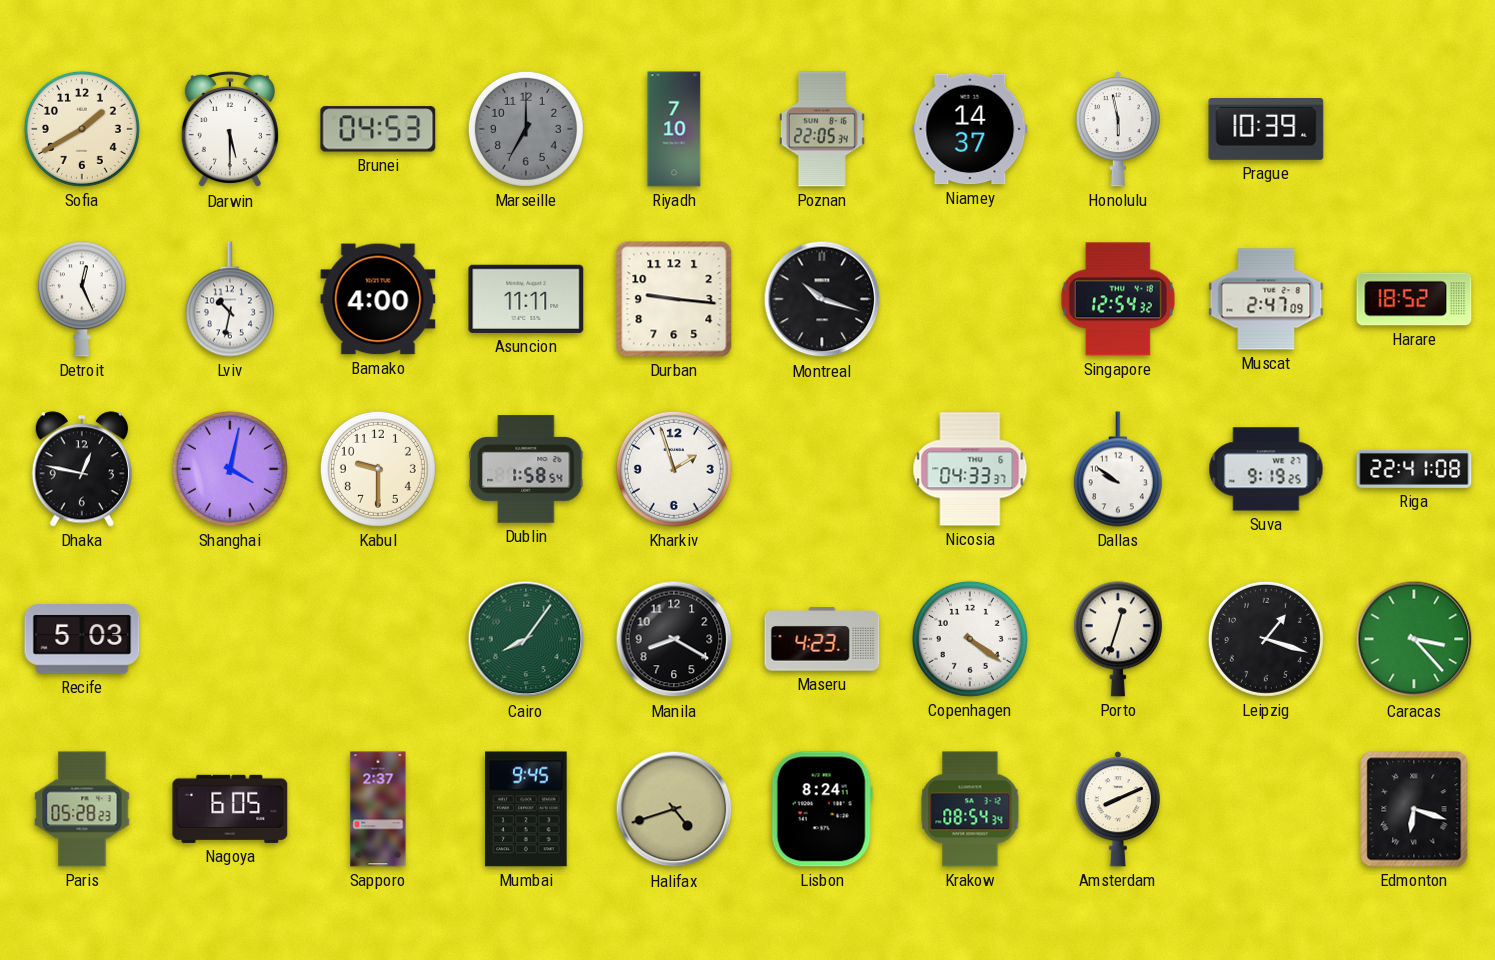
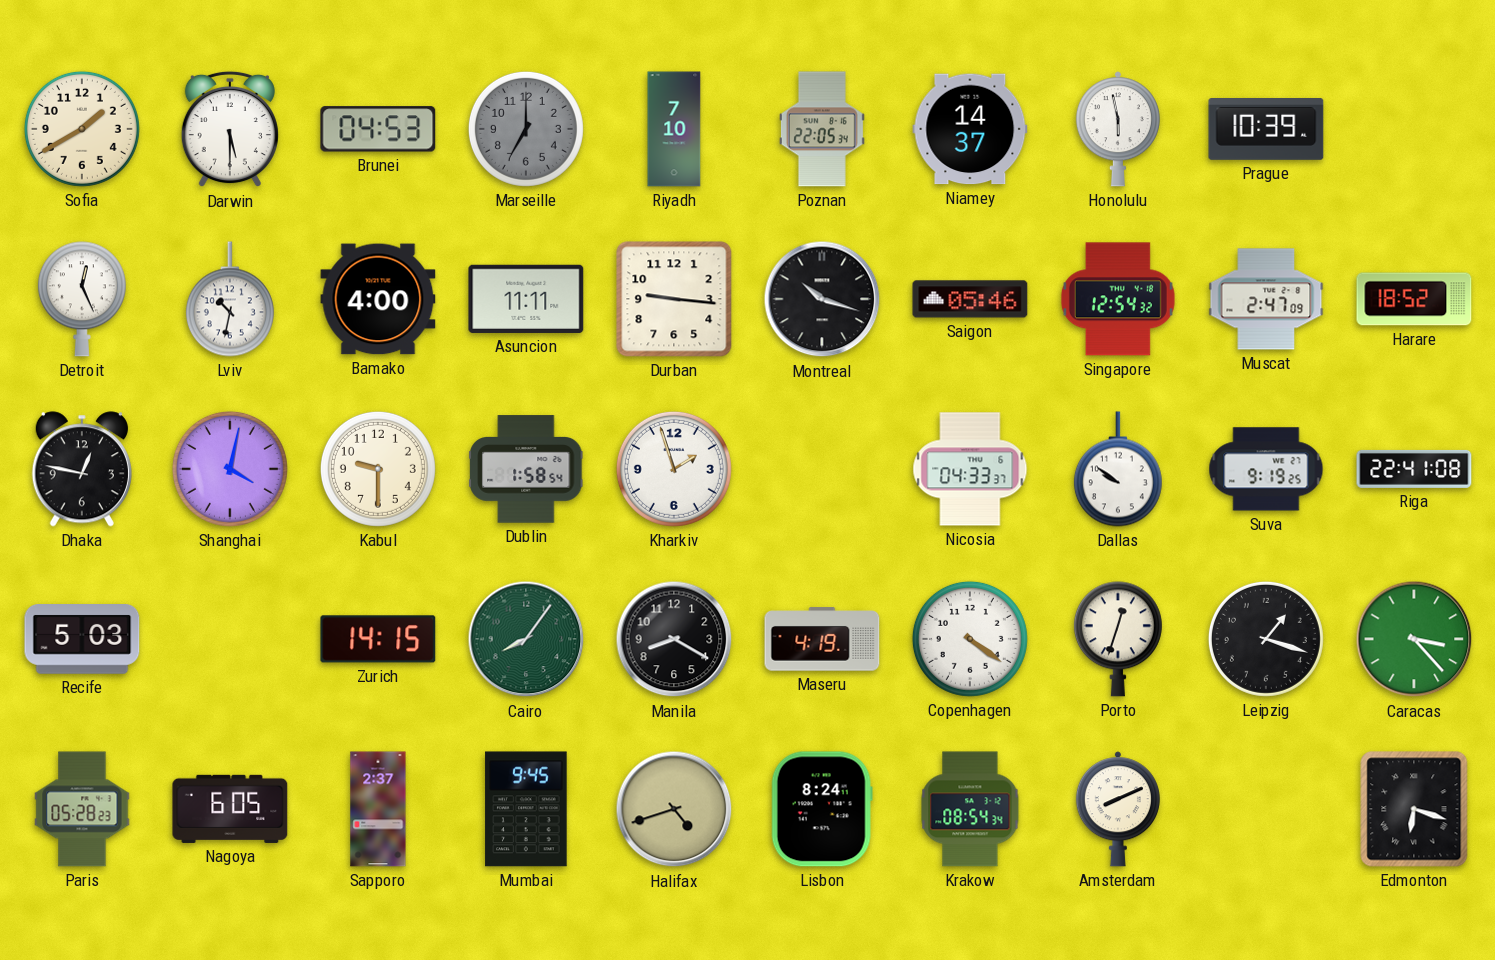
Saigon: none -> 05:46
Zurich: none -> 14:15
Maseru: 4:23 -> 4:19
